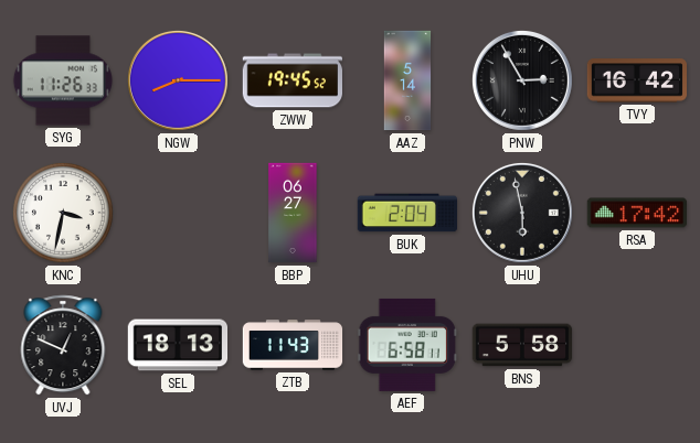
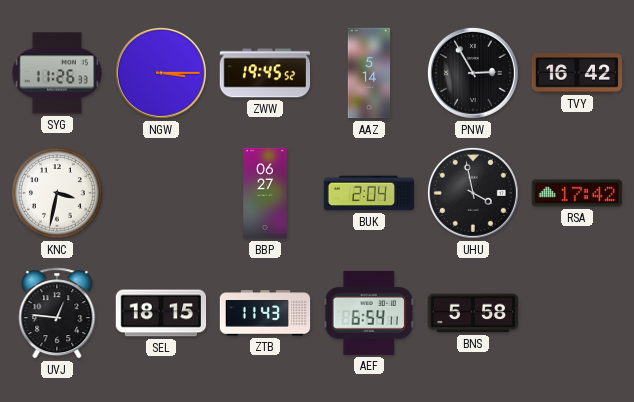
NGW: 8:15 -> 3:15
UHU: 5:58 -> 3:58
UVJ: 12:49 -> 12:46
SEL: 18:13 -> 18:15
AEF: 6:58 -> 6:54
